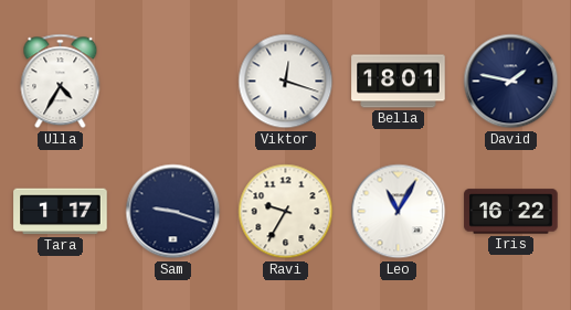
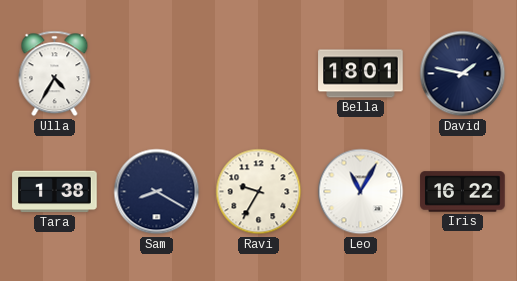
Viktor: 12:18 -> none
Tara: 1:17 -> 1:38
Sam: 9:18 -> 8:20
